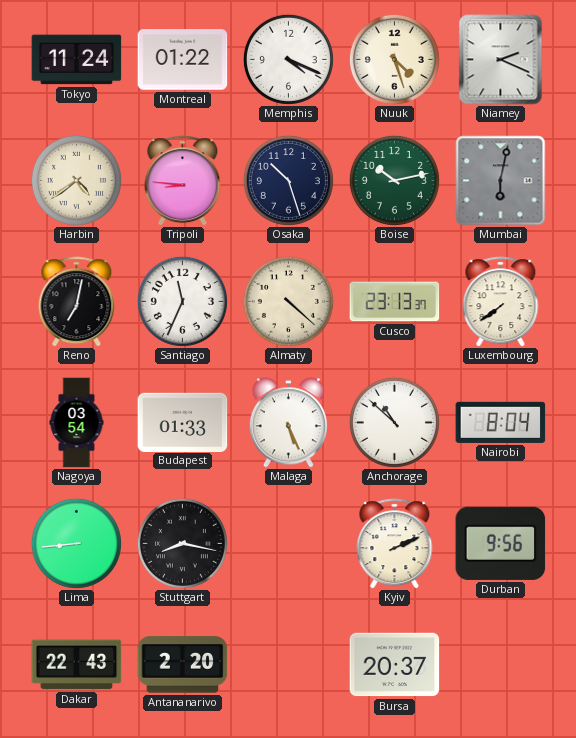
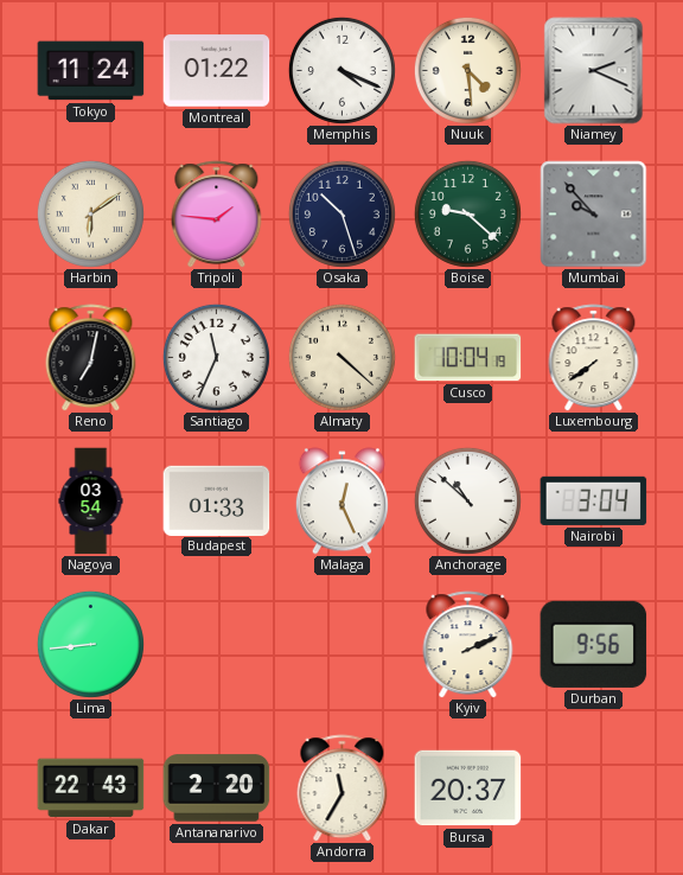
Nuuk: 4:27 -> 4:29
Harbin: 4:39 -> 6:09
Tripoli: 8:46 -> 1:46
Boise: 10:13 -> 9:22
Mumbai: 6:02 -> 9:53
Cusco: 23:13 -> 10:04
Malaga: 5:26 -> 12:26
Nairobi: 8:04 -> 3:04
Stuttgart: 8:17 -> none
Andorra: none -> 11:35
